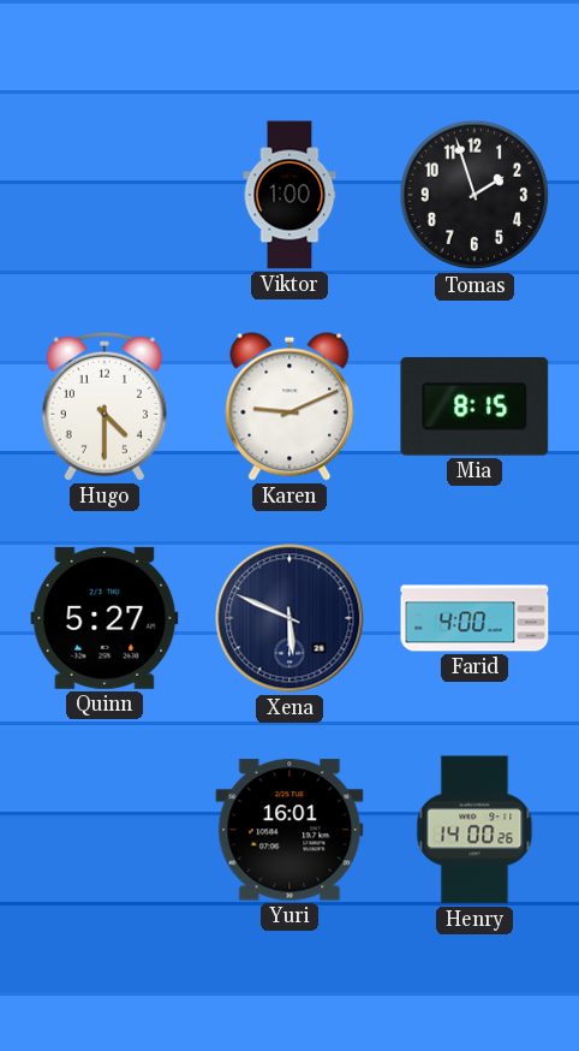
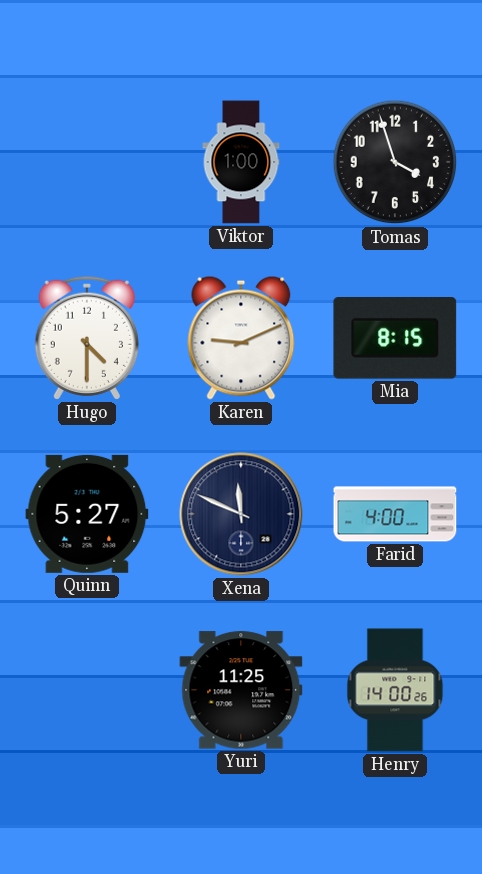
Tomas: 1:57 -> 3:57
Xena: 5:49 -> 11:49
Yuri: 16:01 -> 11:25
